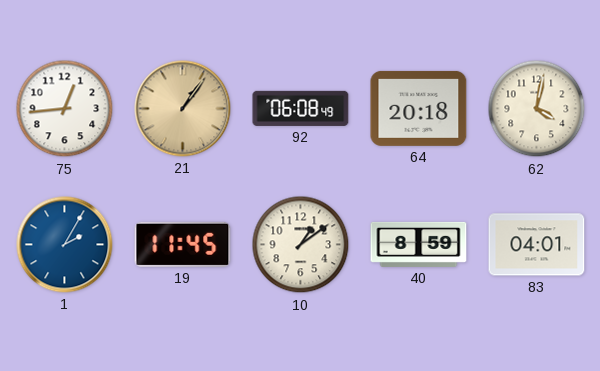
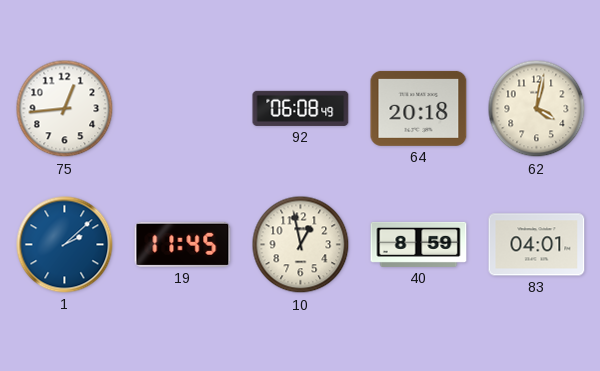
21: 1:06 -> none
1: 2:05 -> 2:08
10: 1:09 -> 12:58
